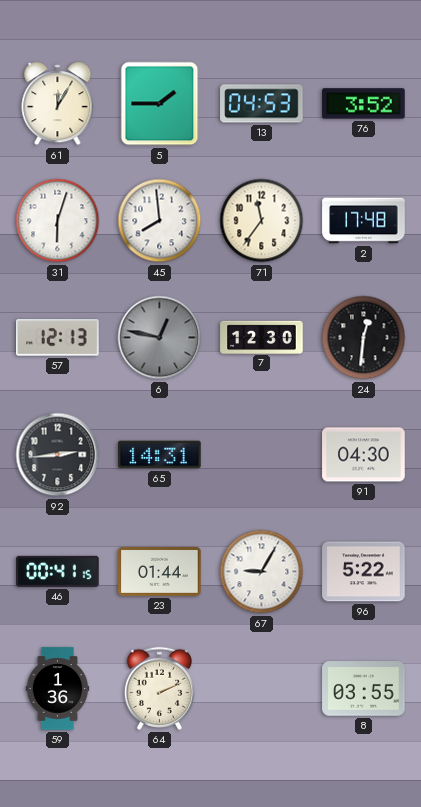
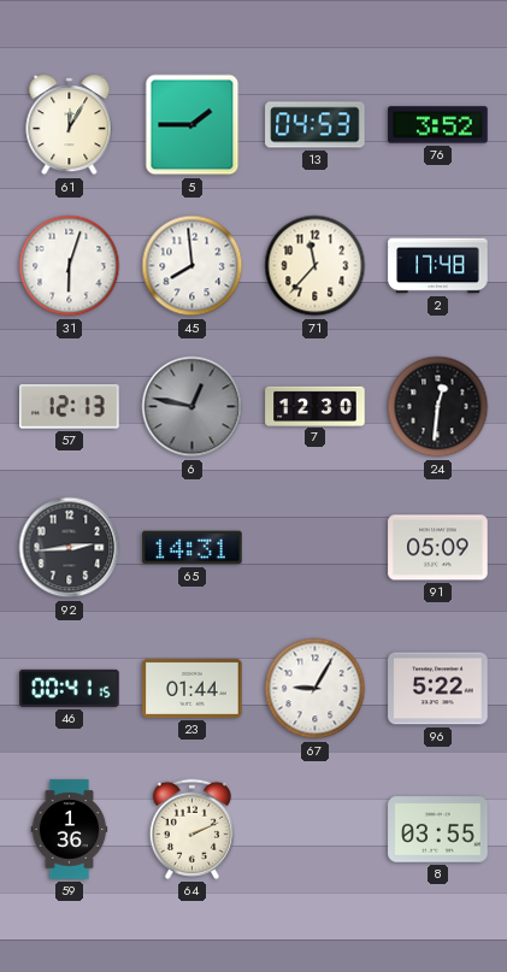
71: 11:36 -> 11:37
91: 04:30 -> 05:09
